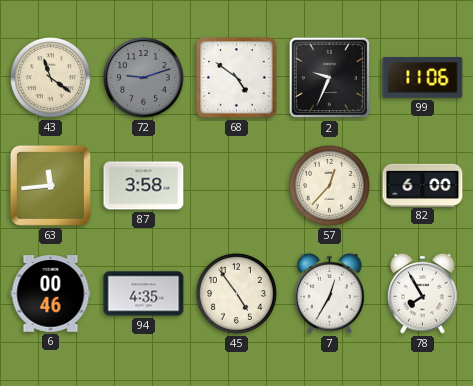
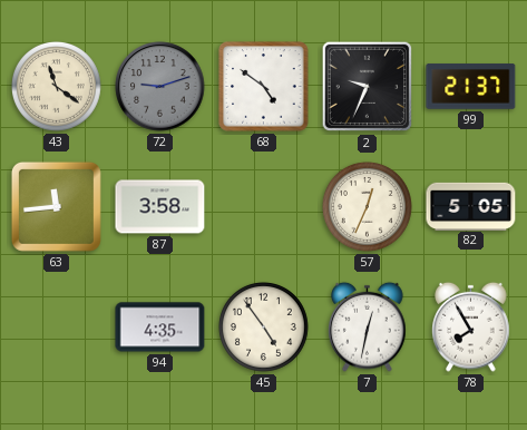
99: 11:06 -> 21:37
57: 12:37 -> 12:34
82: 6:00 -> 5:05
6: 00:46 -> none
7: 12:35 -> 12:32
